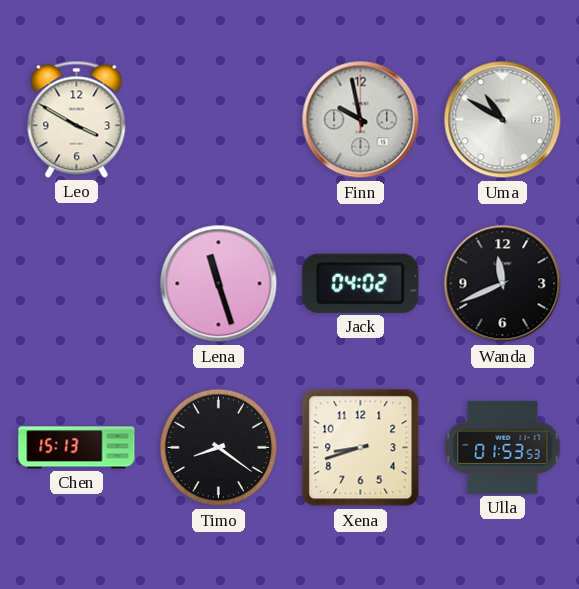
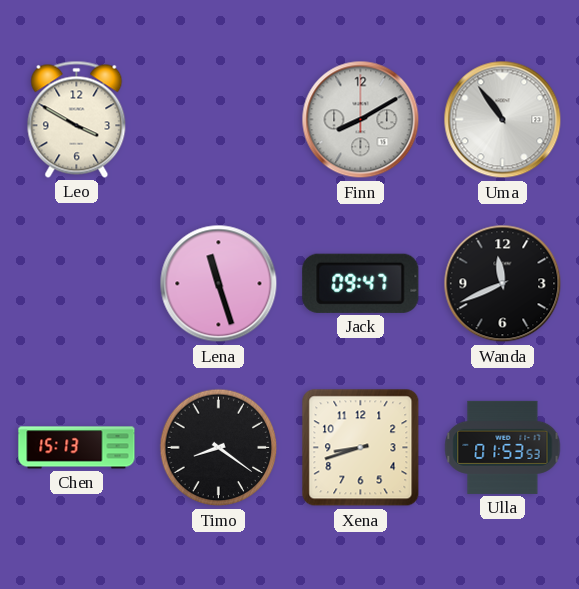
Finn: 9:58 -> 8:10
Uma: 10:50 -> 10:54
Jack: 04:02 -> 09:47
